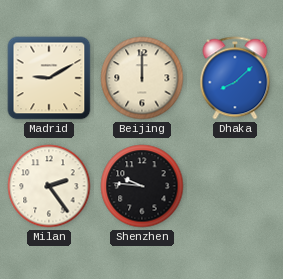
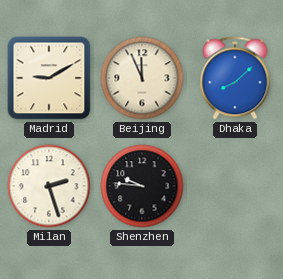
Beijing: 12:00 -> 11:56
Milan: 2:24 -> 2:27
